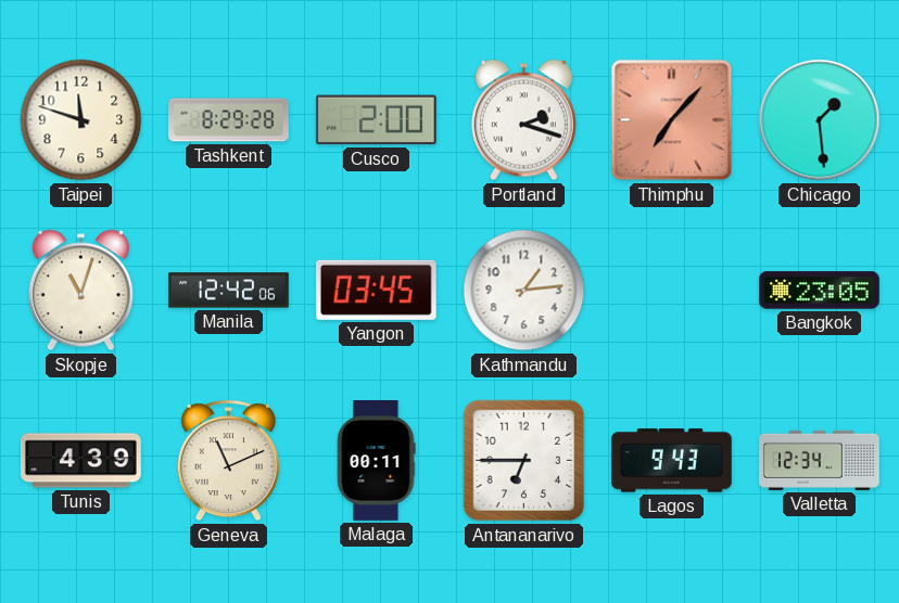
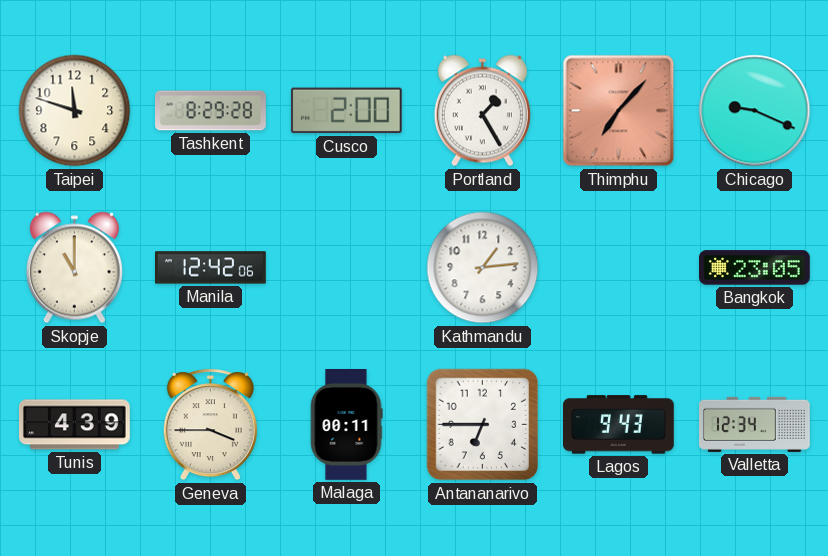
Portland: 2:18 -> 1:25
Chicago: 1:29 -> 9:19
Skopje: 11:03 -> 11:00
Yangon: 03:45 -> none
Geneva: 11:11 -> 3:45
